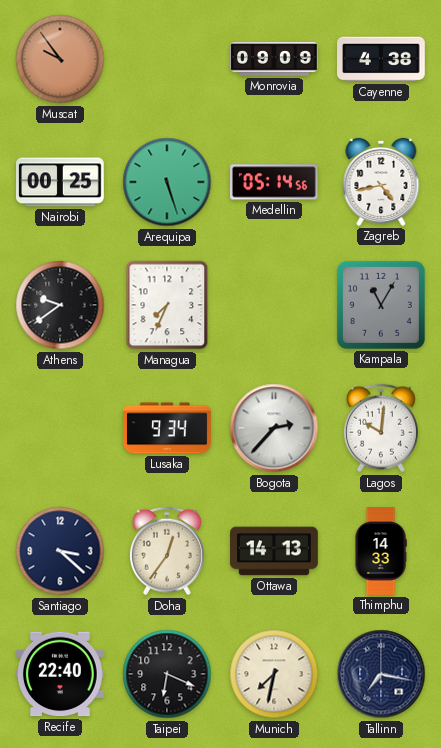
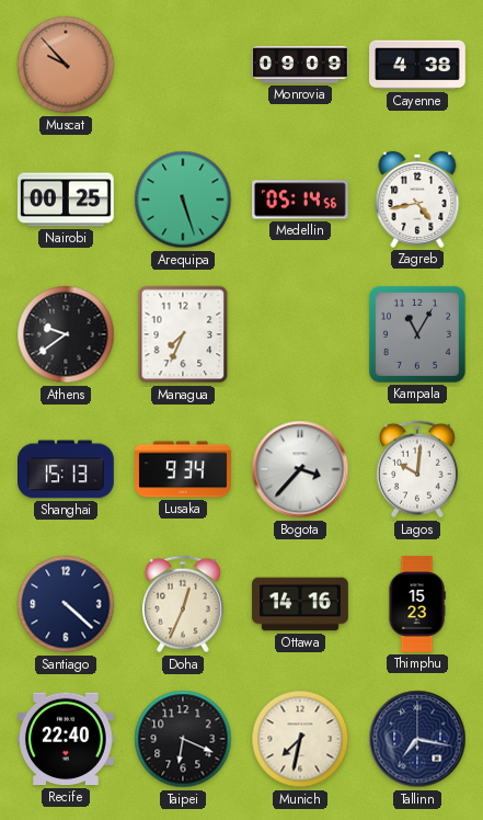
Muscat: 9:54 -> 9:53
Shanghai: none -> 15:13
Bogota: 2:37 -> 3:37
Santiago: 3:22 -> 4:22
Doha: 12:36 -> 12:34
Ottawa: 14:13 -> 14:16
Thimphu: 14:33 -> 15:23
